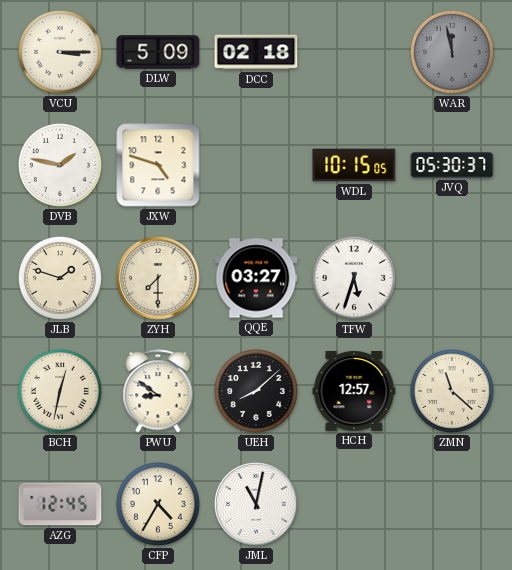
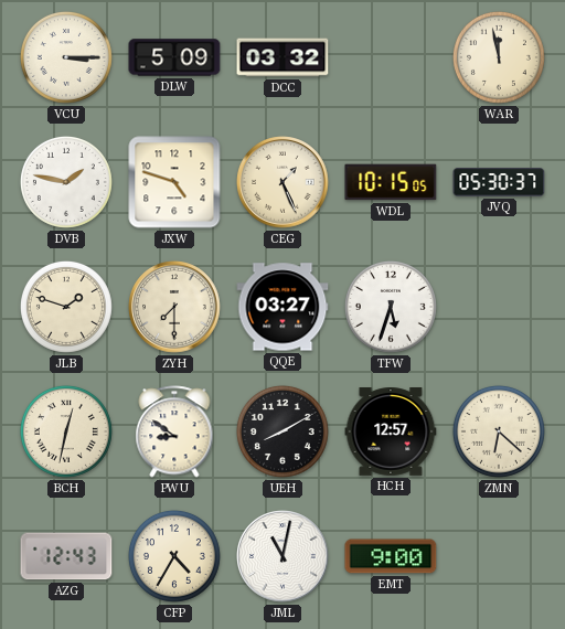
DCC: 02:18 -> 03:32
WAR dial: grey -> cream
CEG: none -> 1:26
UEH: 8:08 -> 8:10
ZMN: 11:22 -> 6:22
AZG: 12:45 -> 12:43
EMT: none -> 9:00
